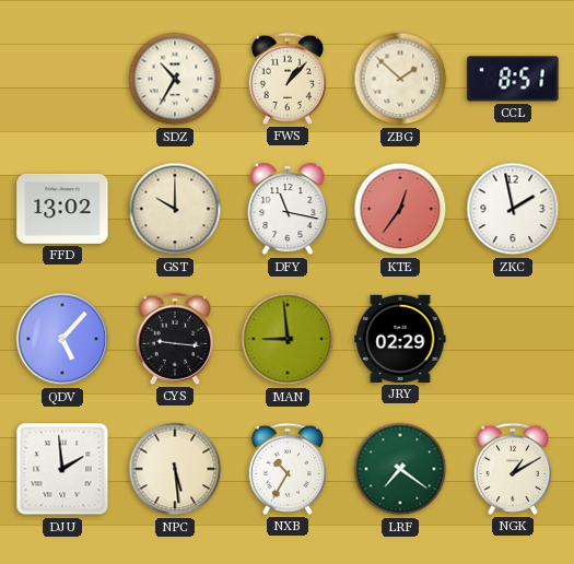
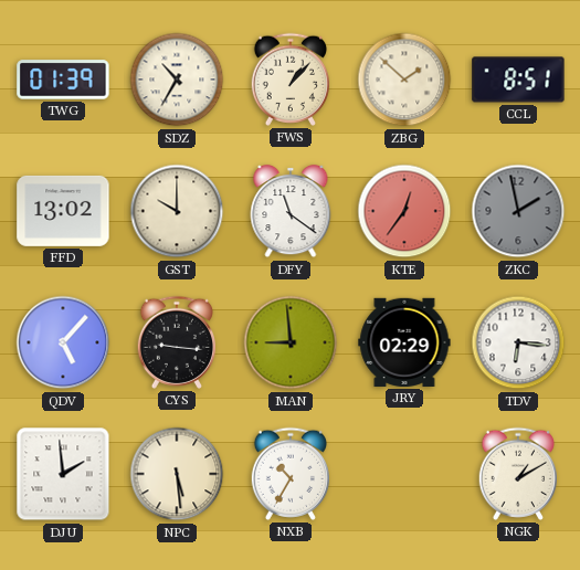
TWG: none -> 01:39
DFY: 11:17 -> 11:21
ZKC dial: white -> grey
TDV: none -> 6:16
LRF: 7:21 -> none
